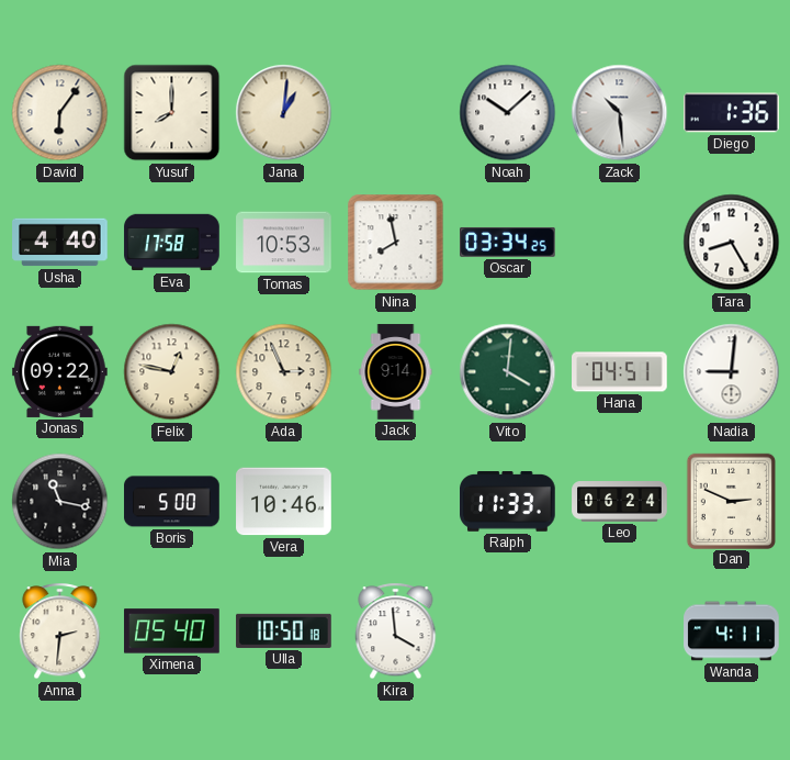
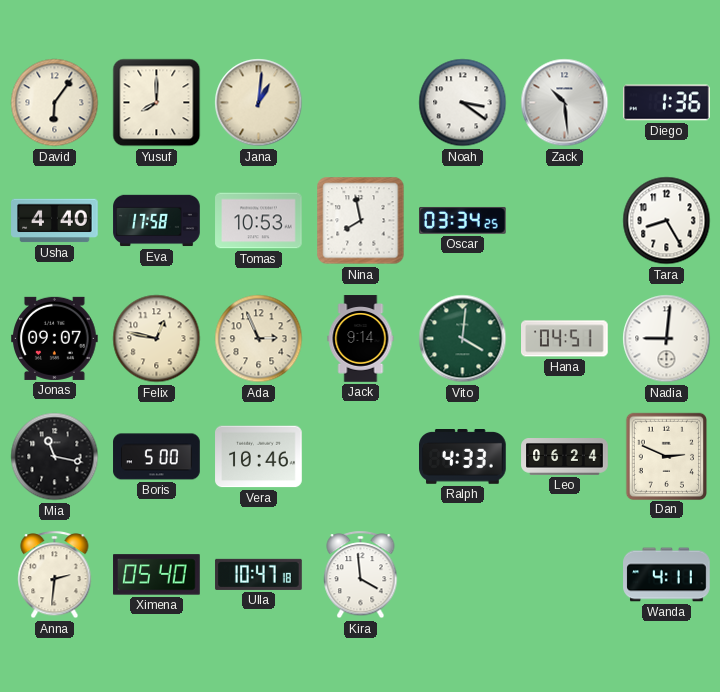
Noah: 10:08 -> 3:21
Jonas: 09:22 -> 09:07
Ralph: 11:33 -> 4:33
Ulla: 10:50 -> 10:47
